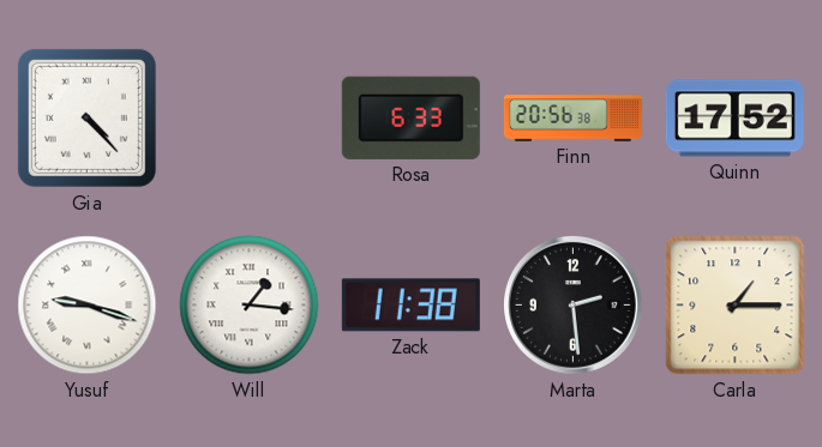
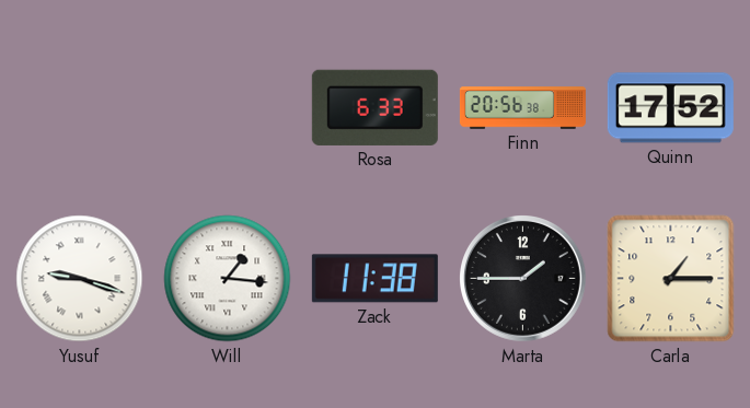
Gia: 4:23 -> none
Marta: 2:29 -> 1:45
